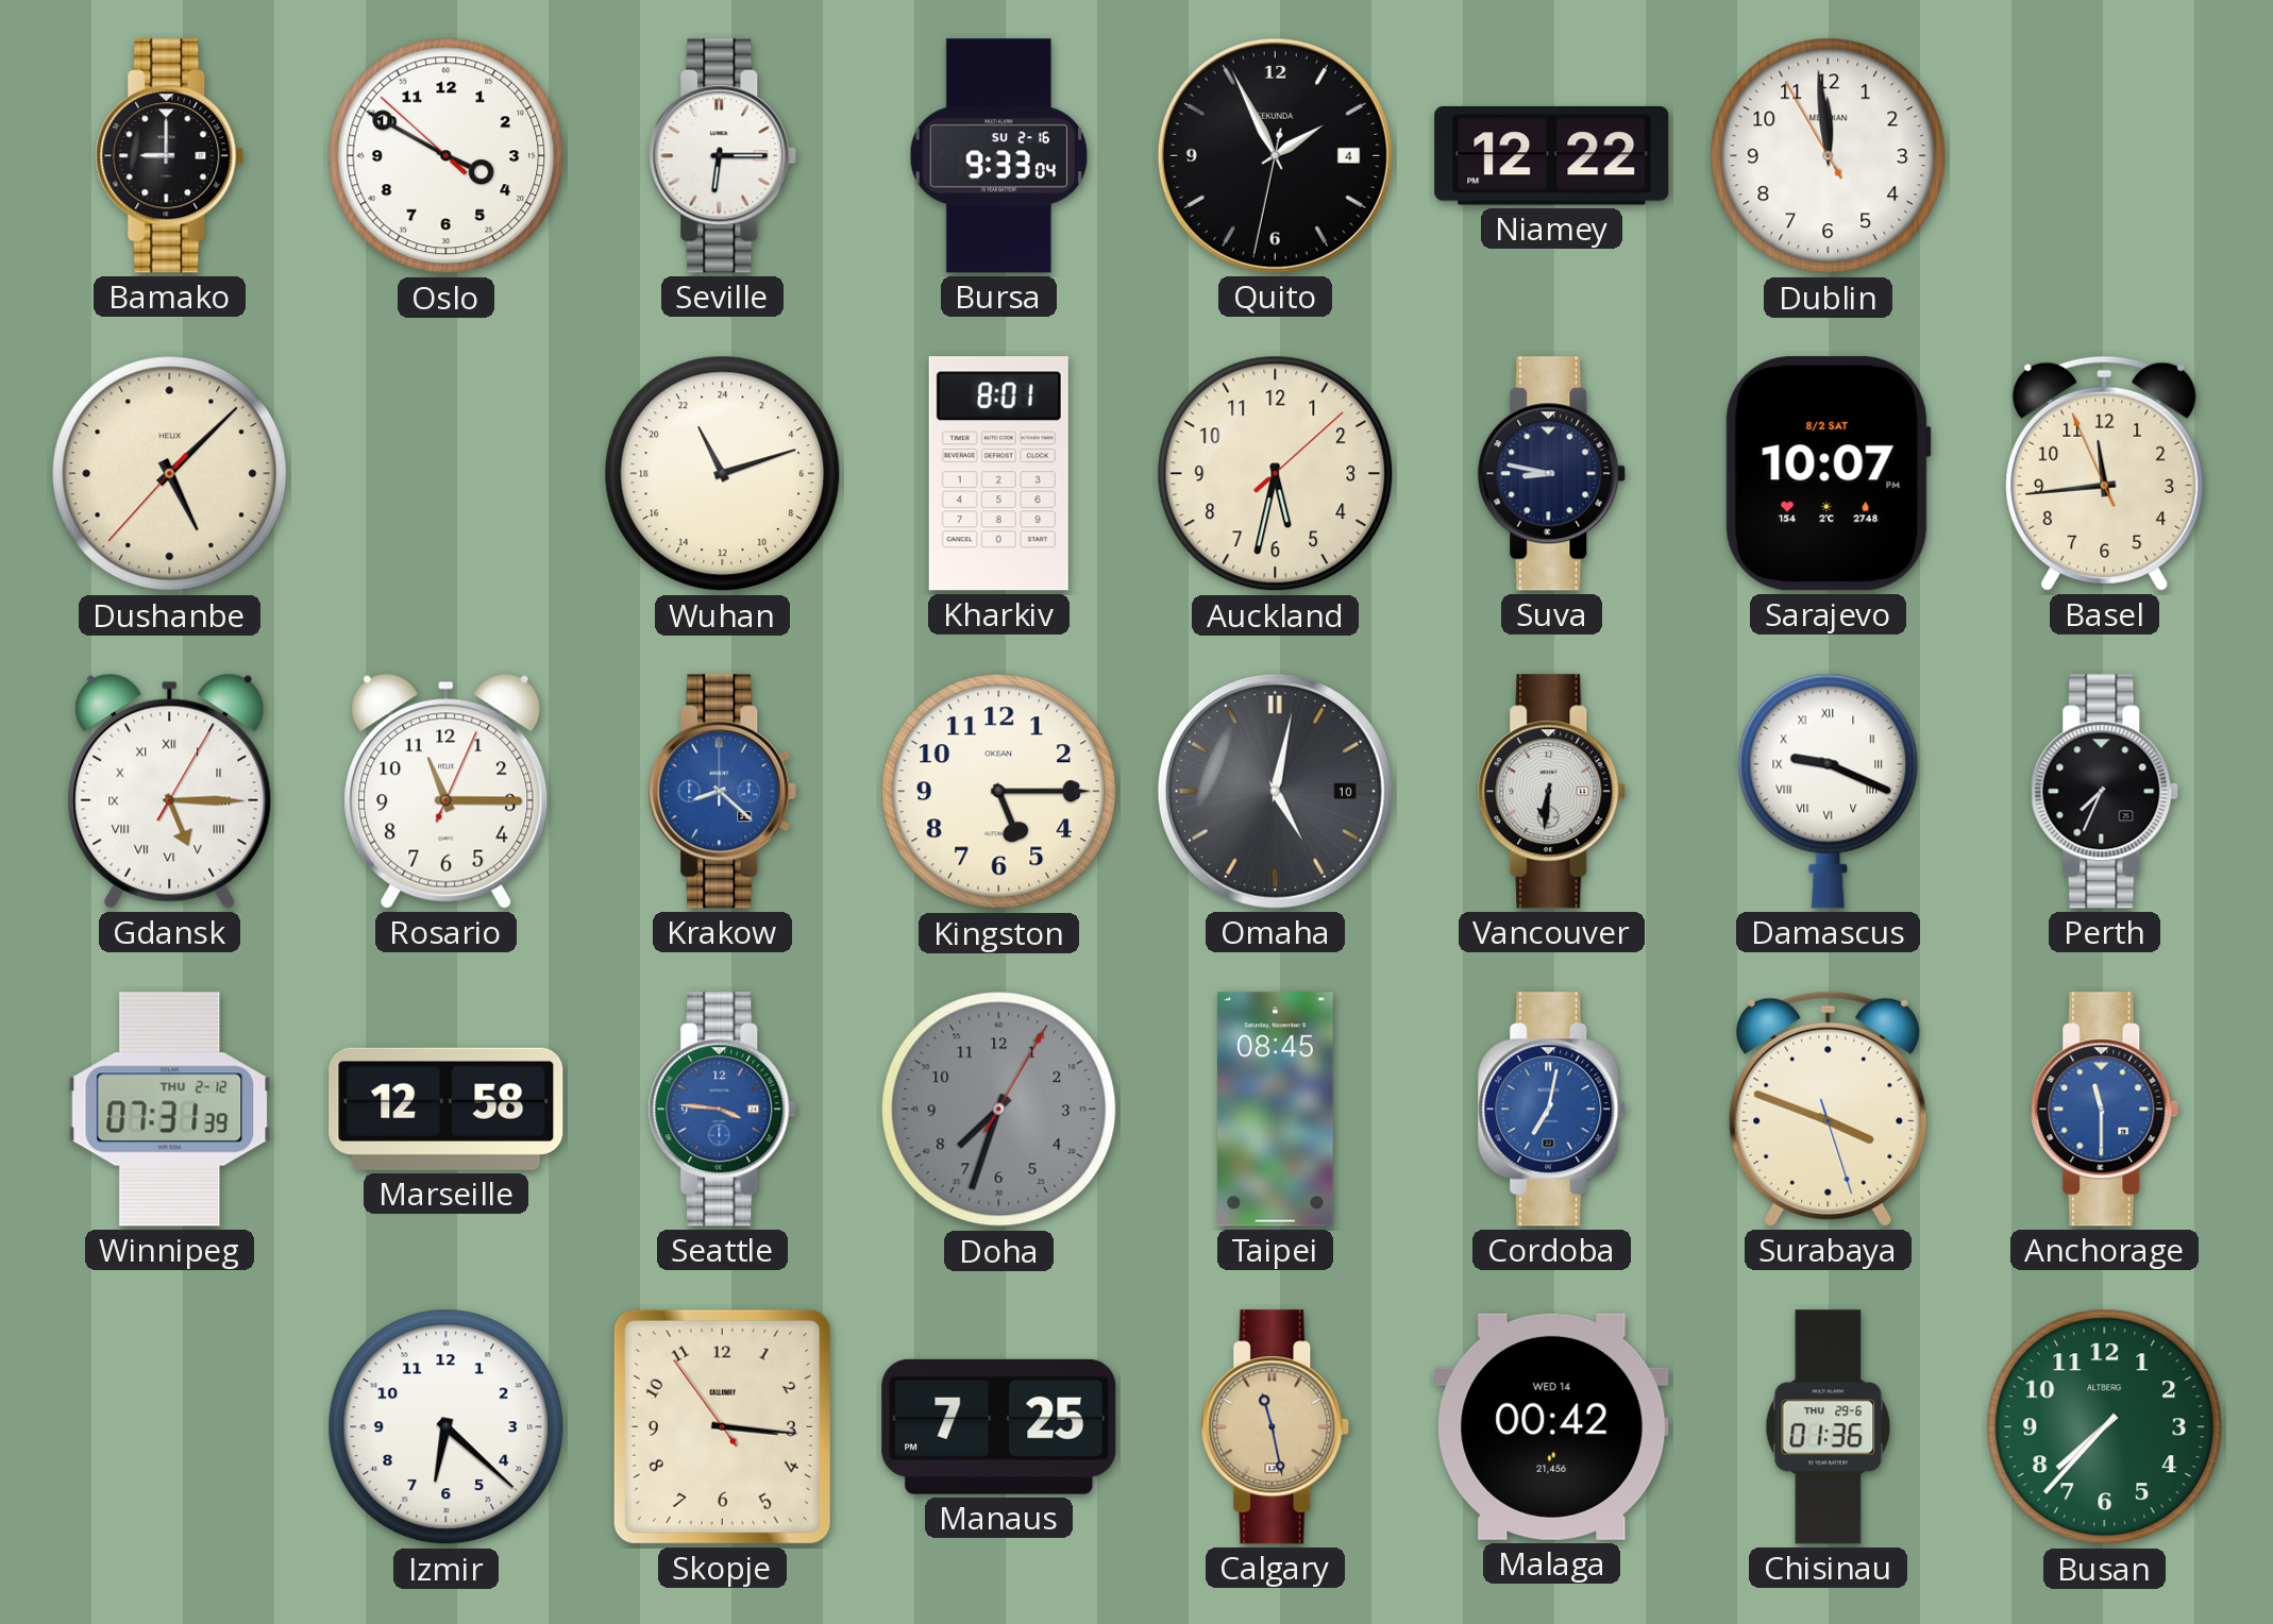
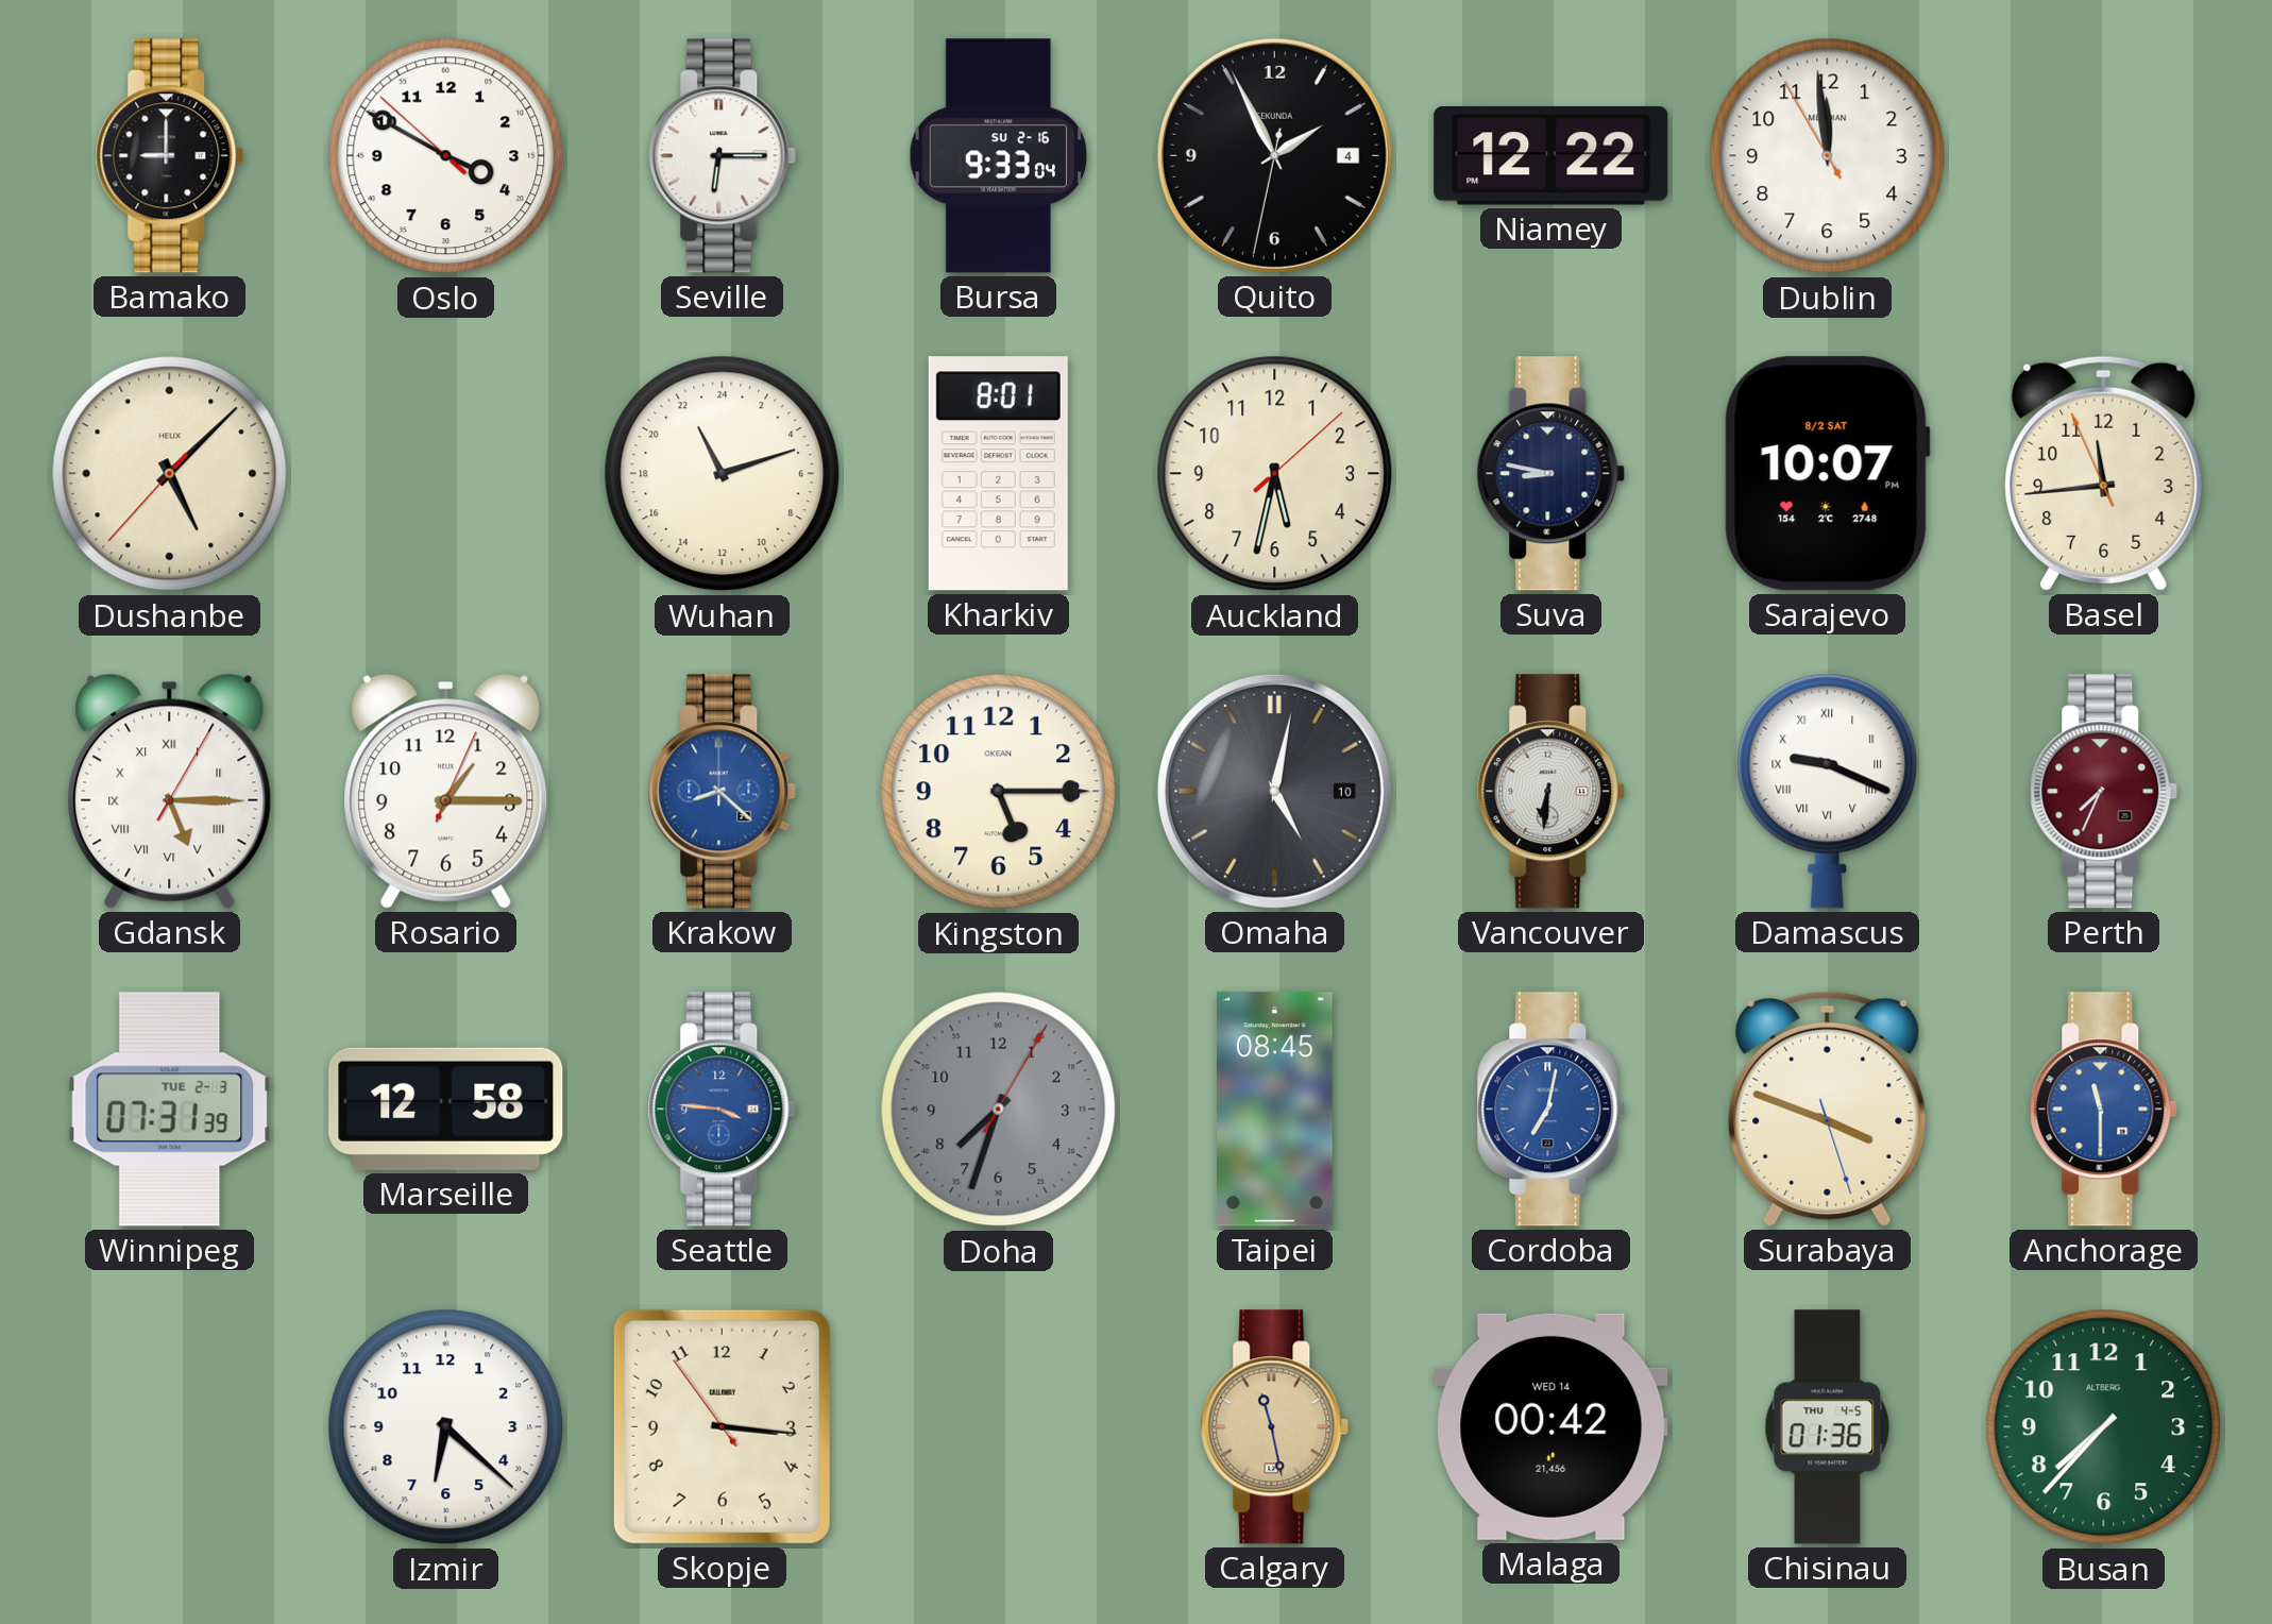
Rosario: 11:15 -> 1:15
Perth dial: black -> burgundy
Winnipeg date: THU 2-12 -> TUE 2-3
Manaus: 7:25 -> none
Chisinau date: THU 29-6 -> THU 4-5
